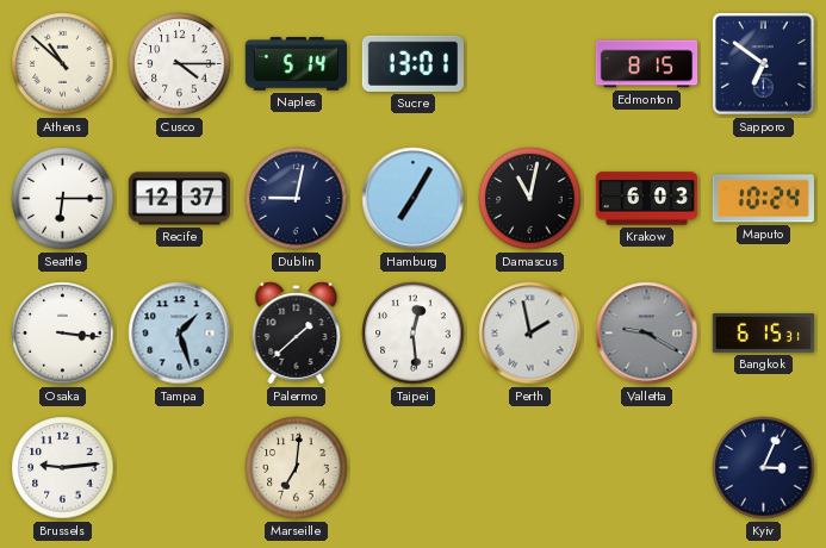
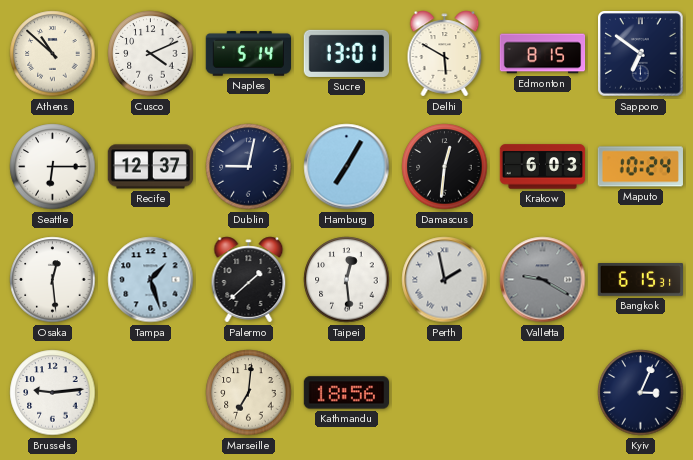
Cusco: 4:15 -> 4:11
Delhi: none -> 5:50
Damascus: 11:02 -> 12:31
Osaka: 3:16 -> 12:29
Kathmandu: none -> 18:56
